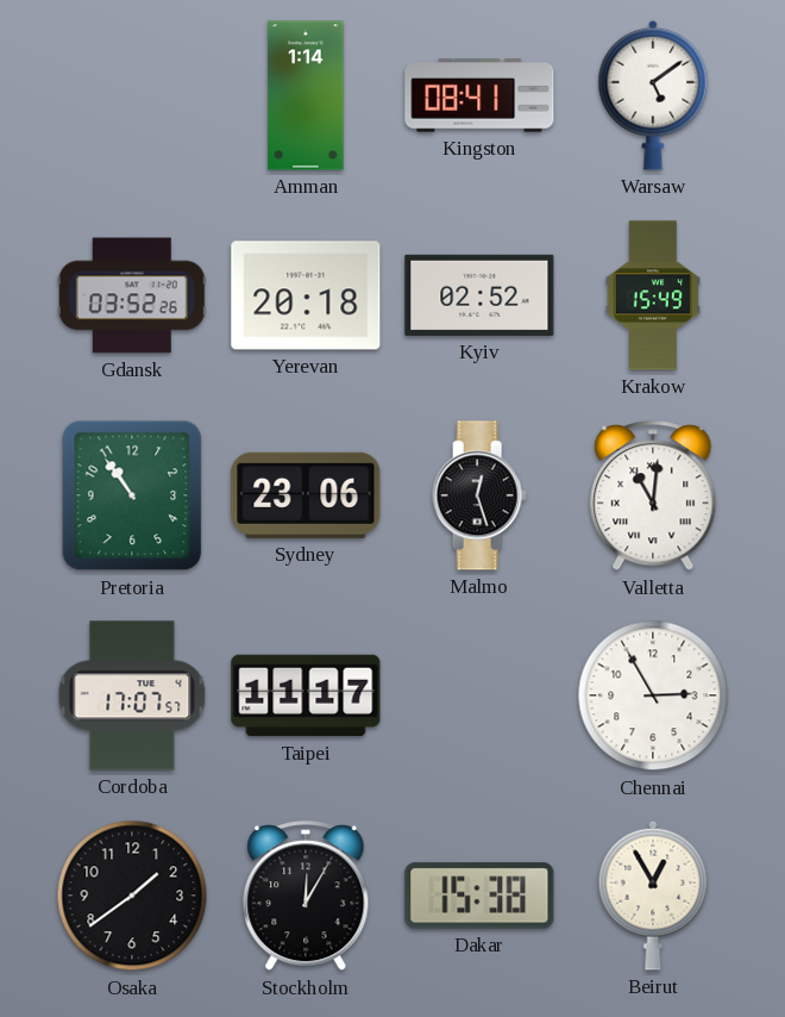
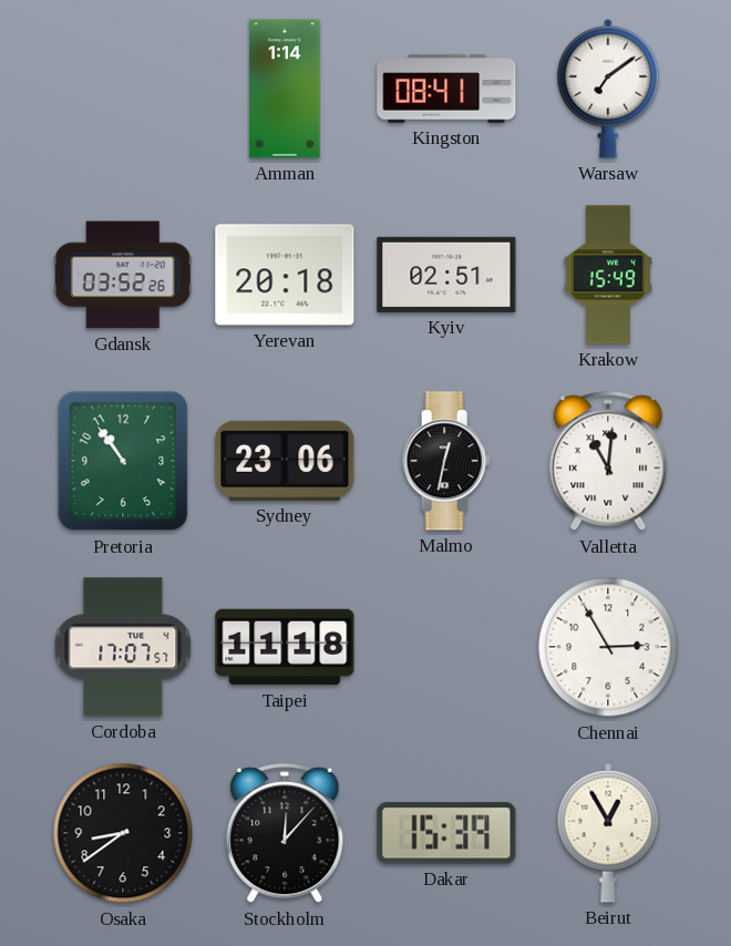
Warsaw: 5:09 -> 7:09
Kyiv: 02:52 -> 02:51
Malmo: 12:27 -> 12:32
Taipei: 11:17 -> 11:18
Osaka: 1:39 -> 8:39
Stockholm: 12:05 -> 12:07
Dakar: 15:38 -> 15:39
